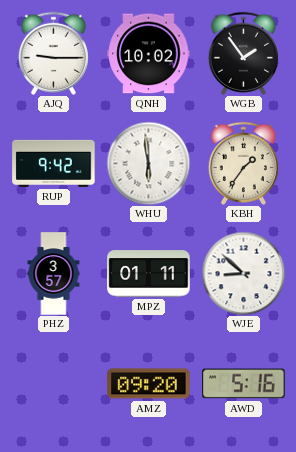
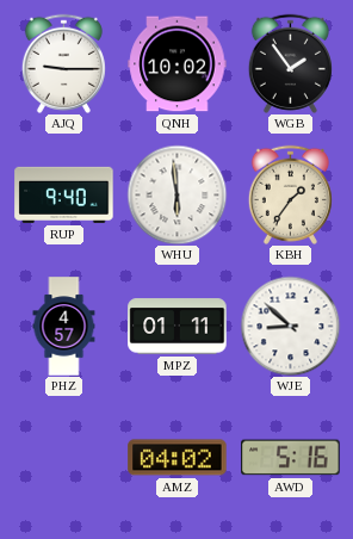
RUP: 9:42 -> 9:40
PHZ: 3:57 -> 4:57
AMZ: 09:20 -> 04:02
